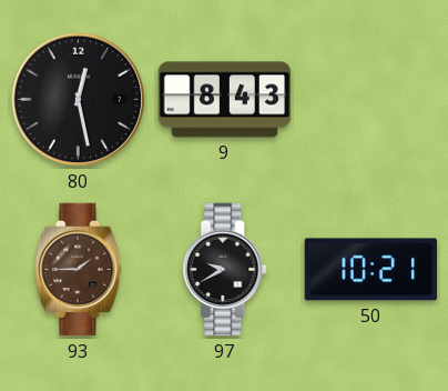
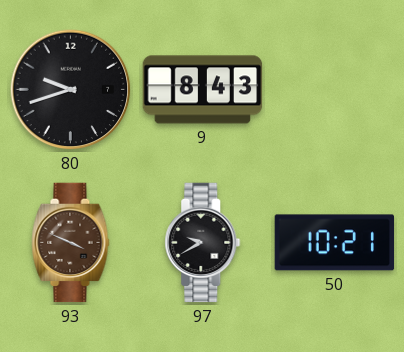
80: 12:28 -> 9:42
93: 1:45 -> 3:49
